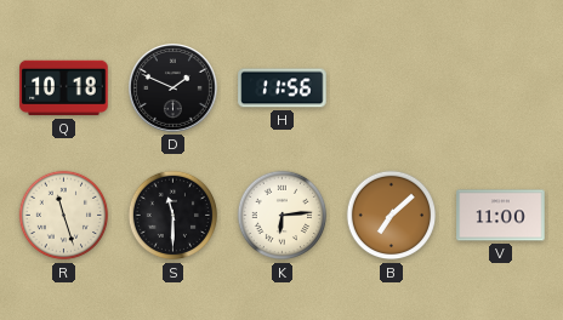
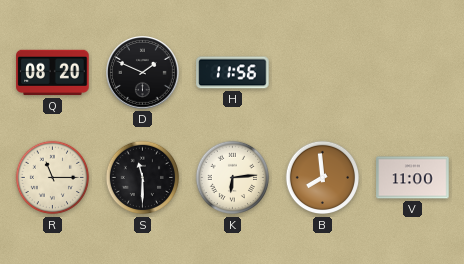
Q: 10:18 -> 08:20
R: 11:27 -> 11:15
B: 7:08 -> 7:59
